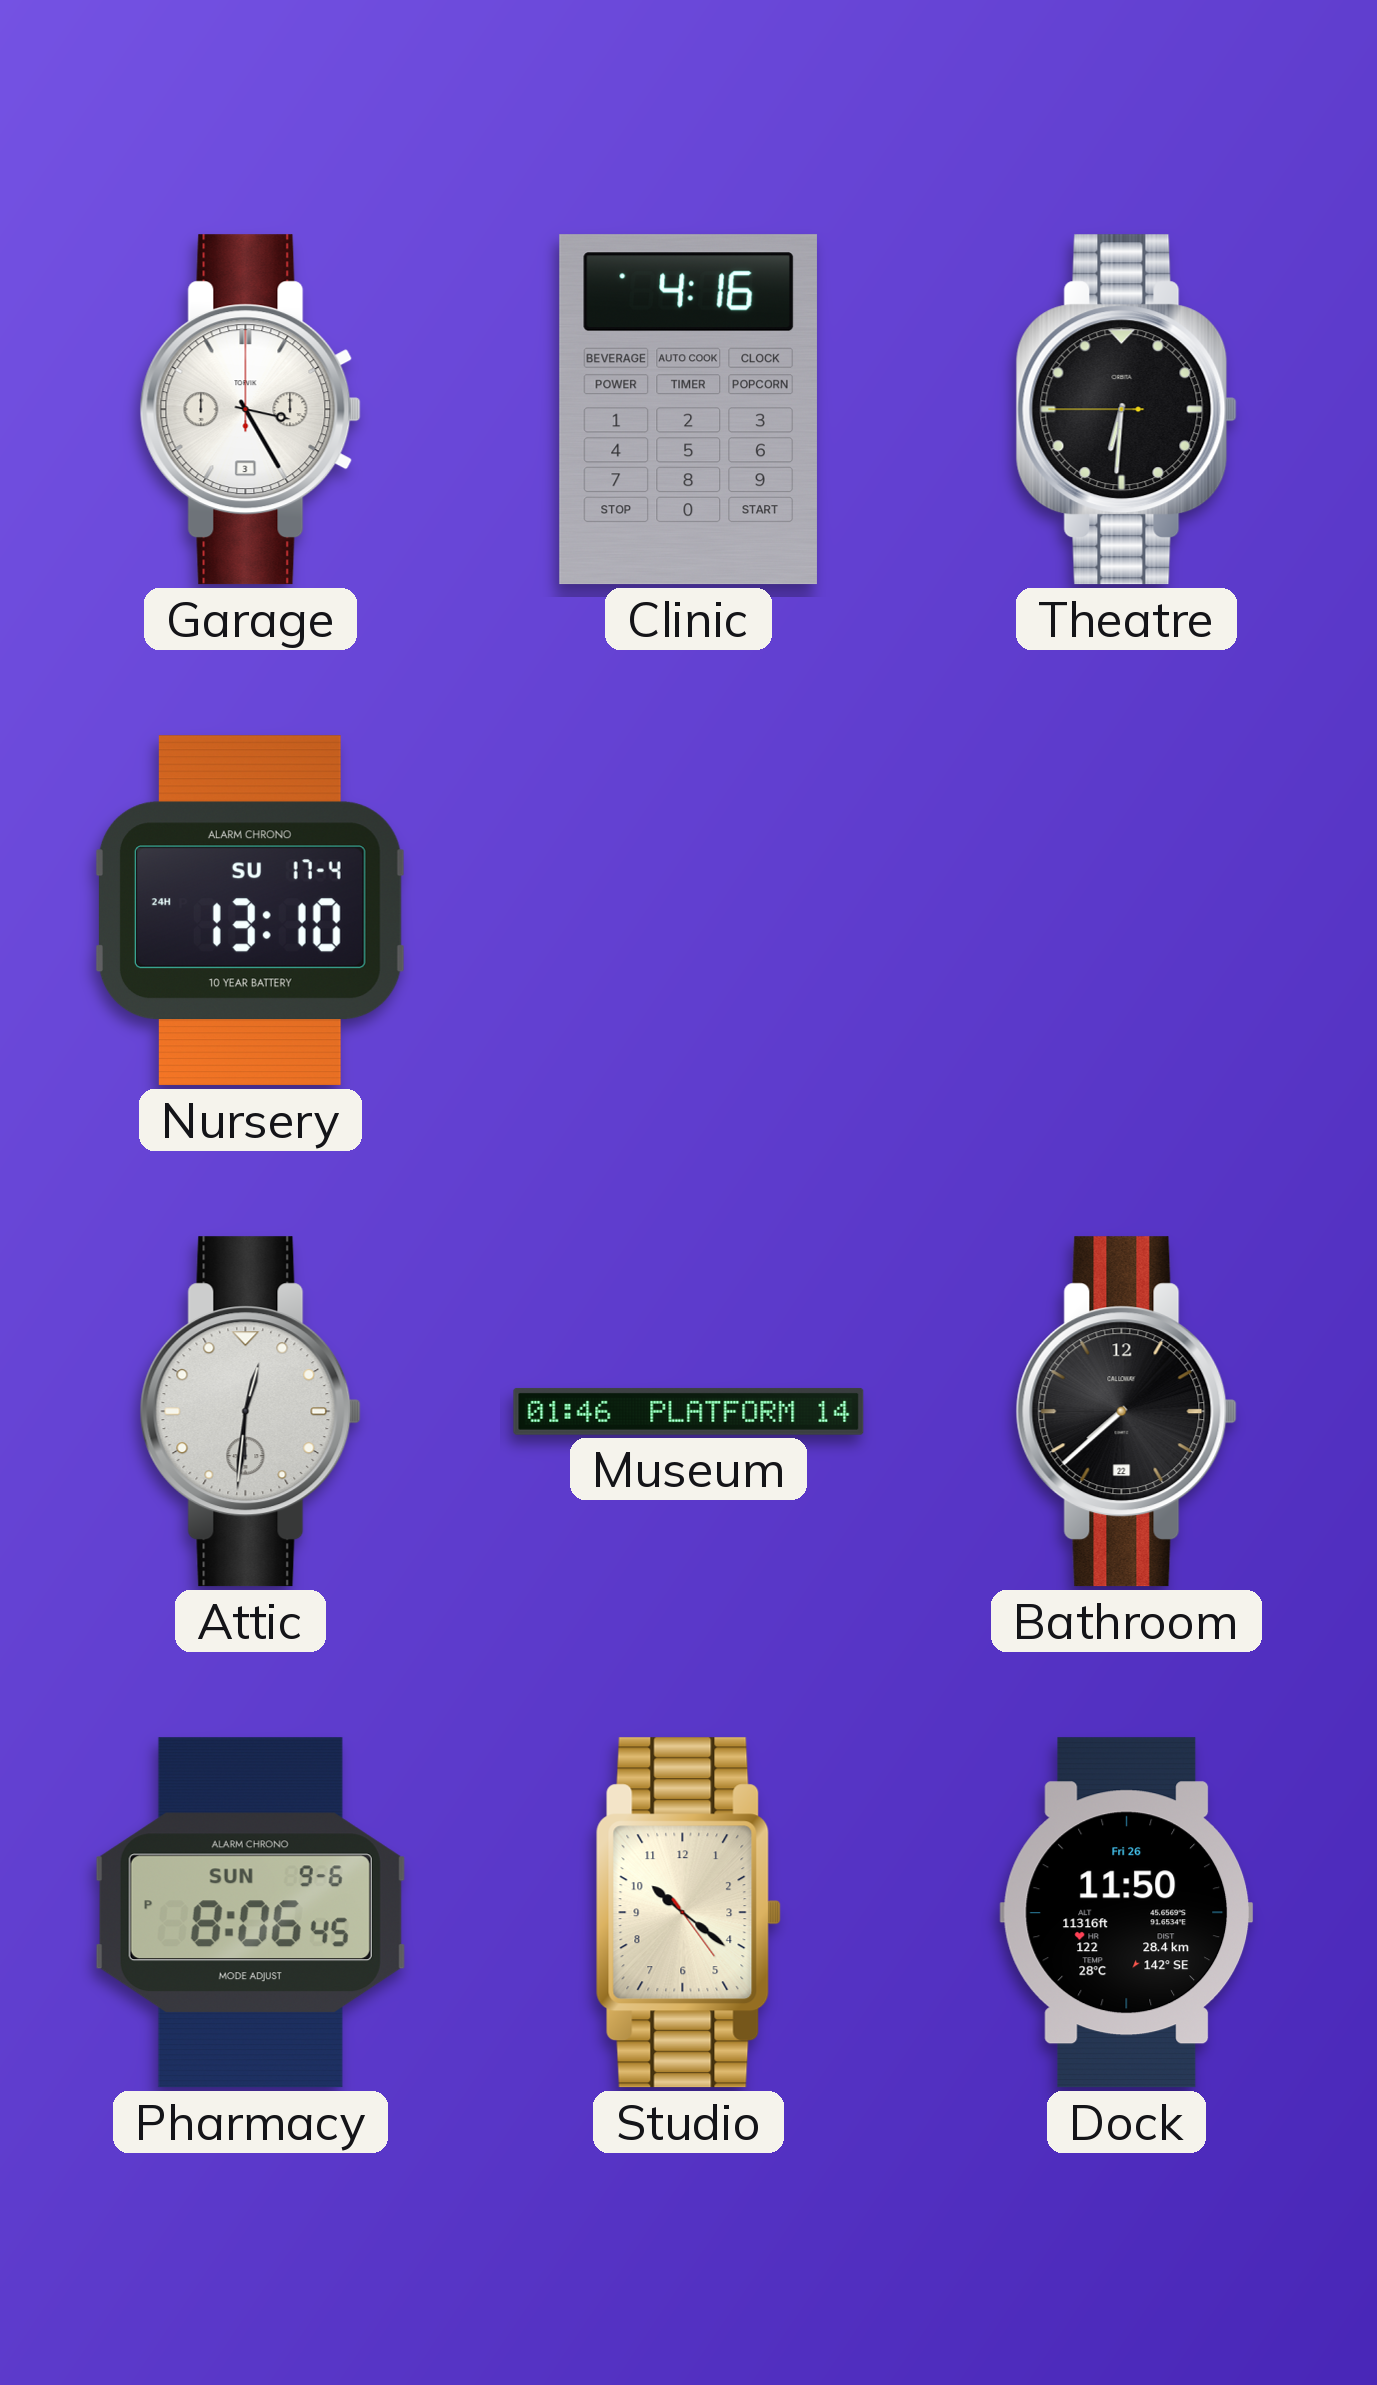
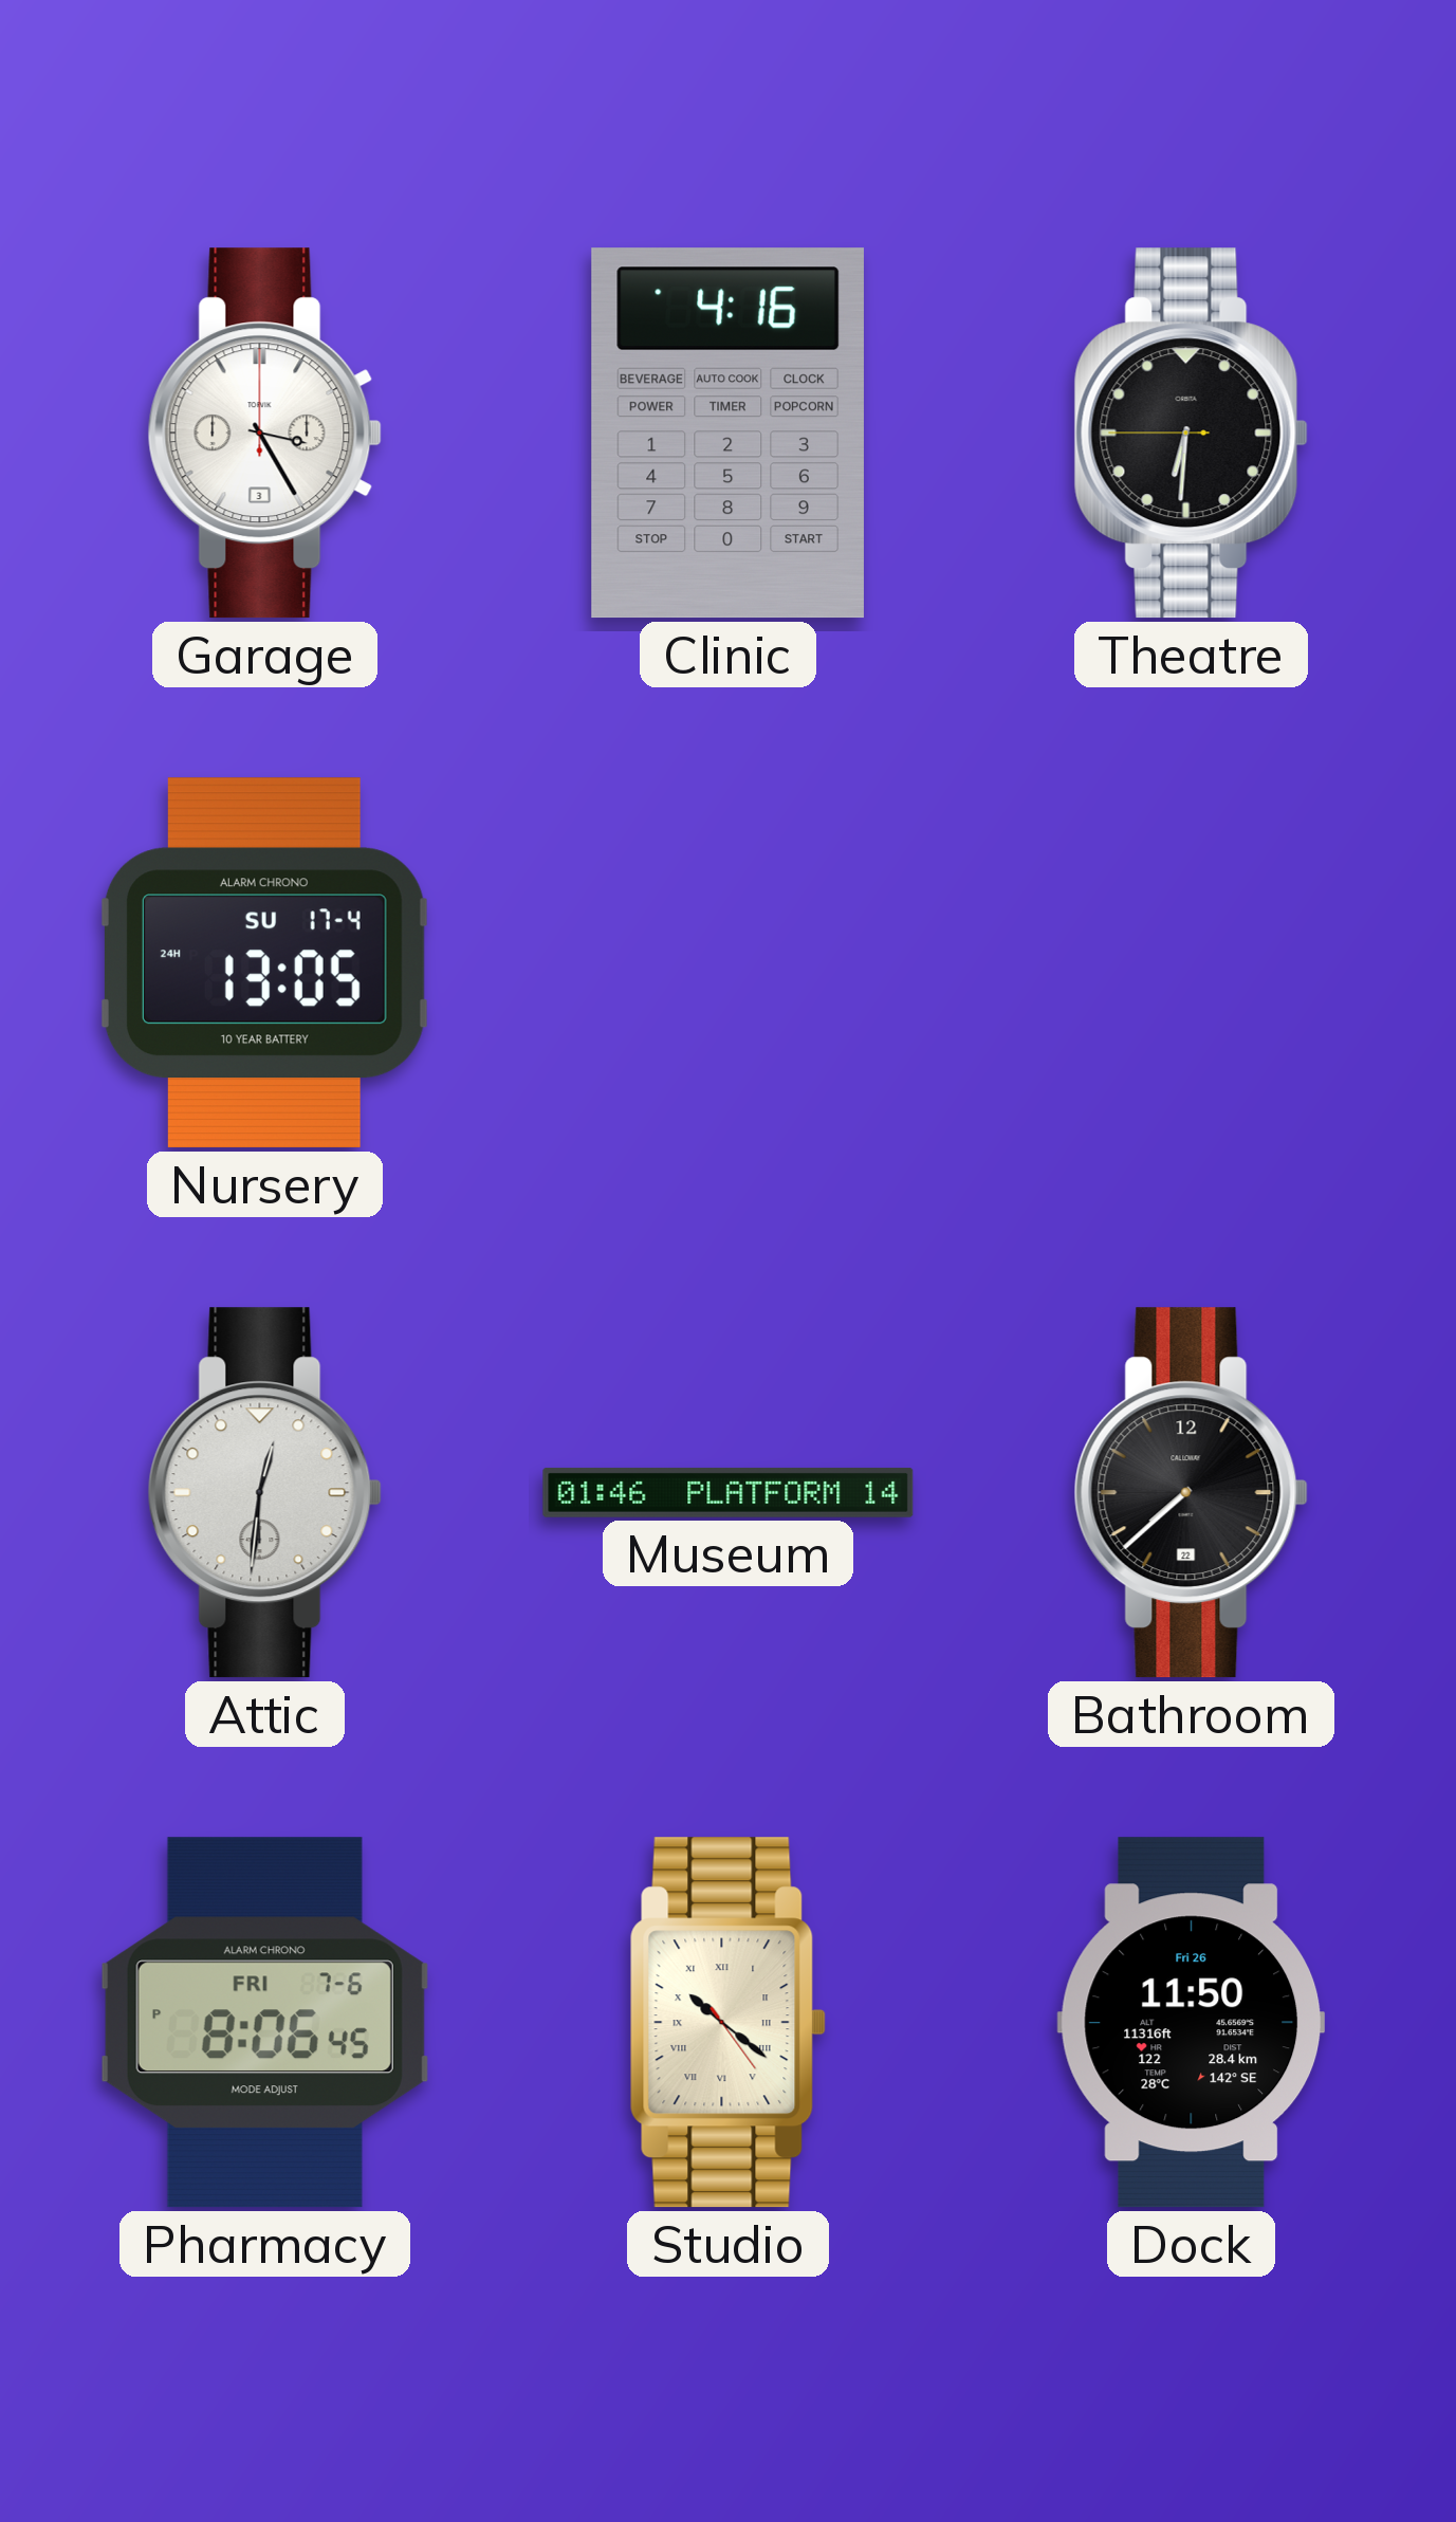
Nursery: 13:10 -> 13:05
Pharmacy date: SUN 9-6 -> FRI 7-6
Studio numerals: Arabic -> Roman
